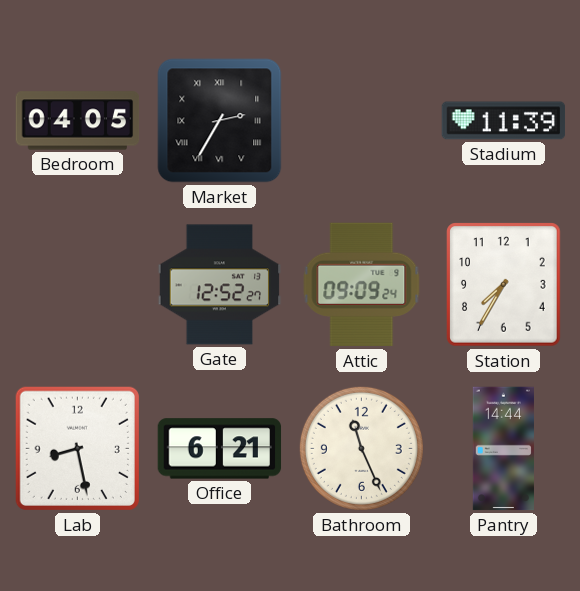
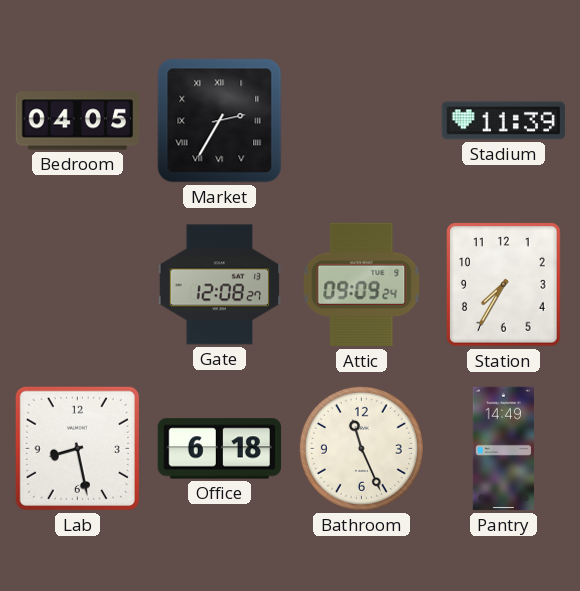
Gate: 12:52 -> 12:08
Office: 6:21 -> 6:18
Pantry: 14:44 -> 14:49
